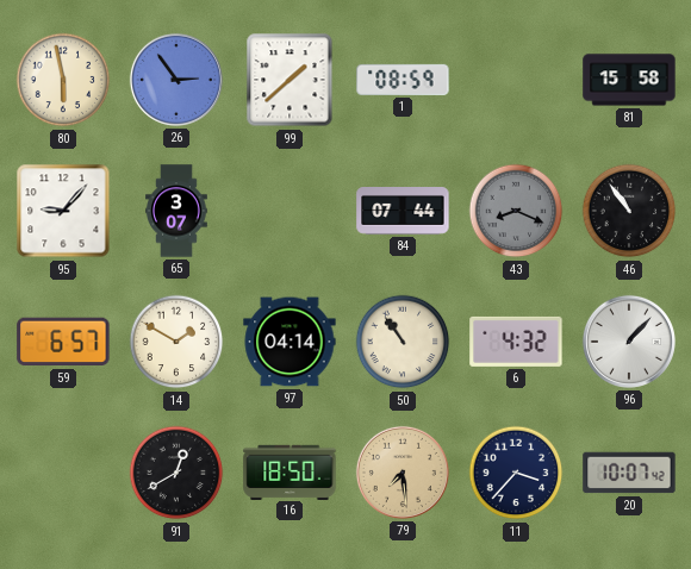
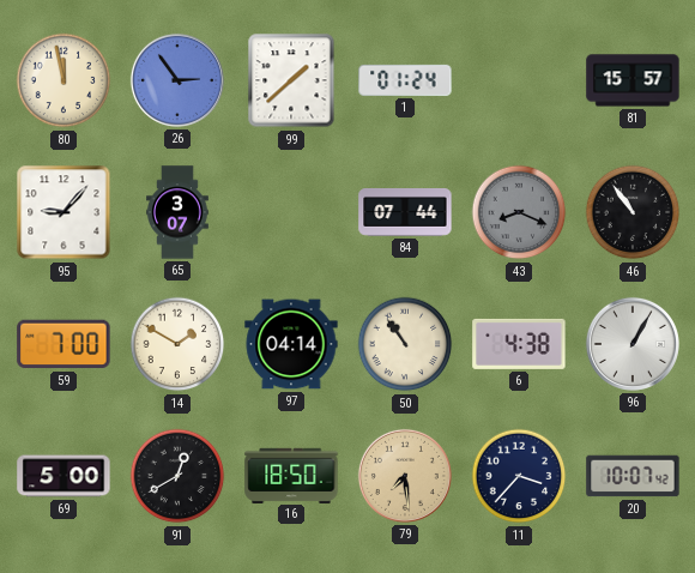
80: 5:58 -> 11:58
1: 08:59 -> 01:24
81: 15:58 -> 15:57
59: 6:57 -> 7:00
6: 4:32 -> 4:38
96: 1:07 -> 1:05
69: none -> 5:00
